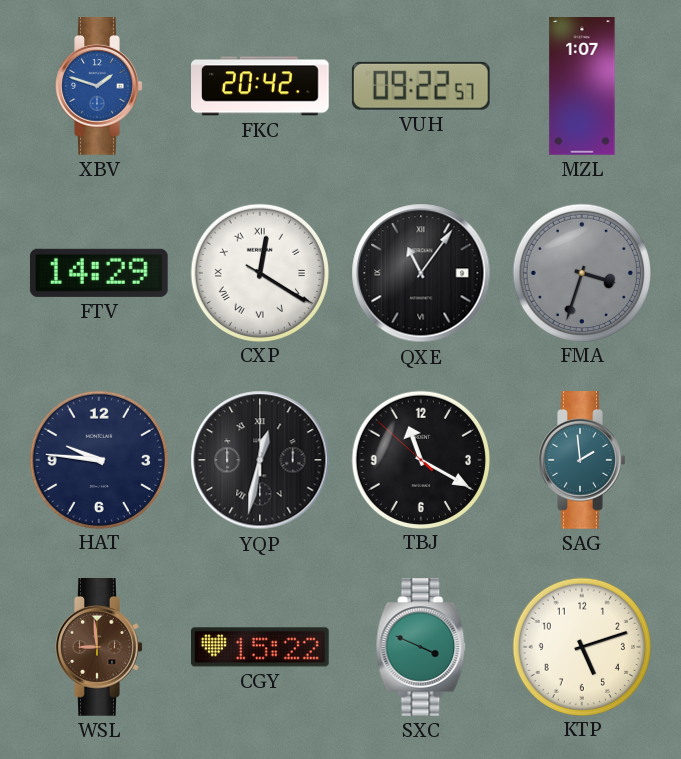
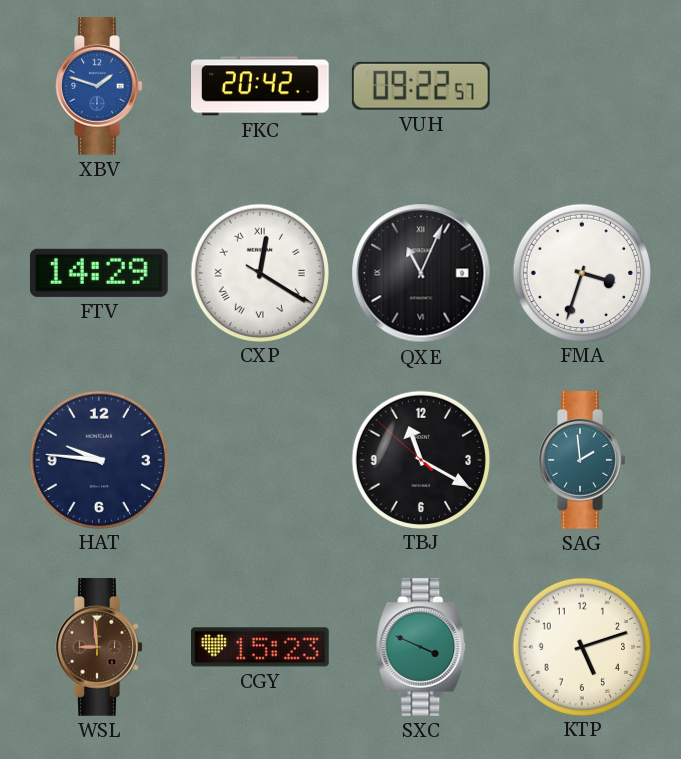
MZL: 1:07 -> none
QXE: 11:06 -> 11:04
FMA dial: grey -> white
YQP: 12:32 -> none
CGY: 15:22 -> 15:23
